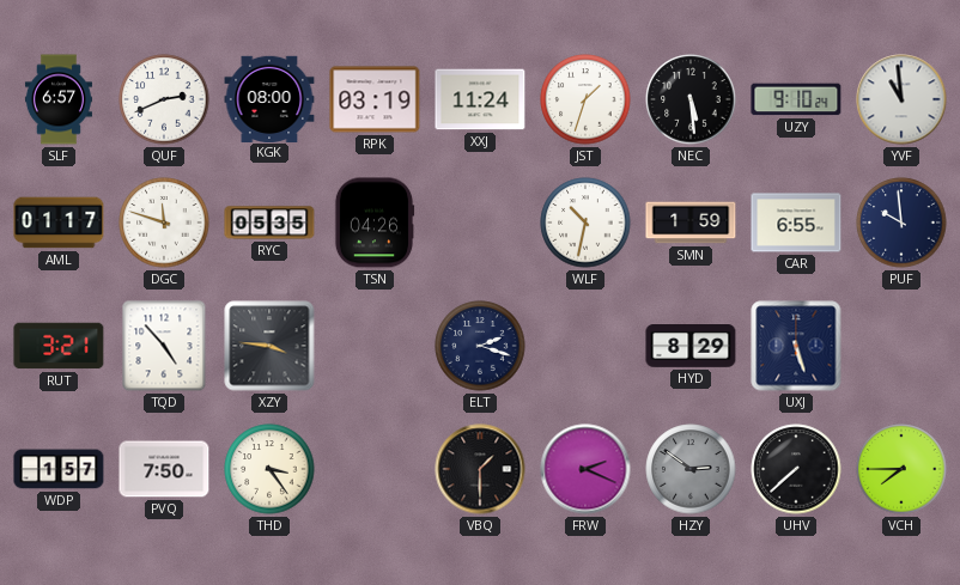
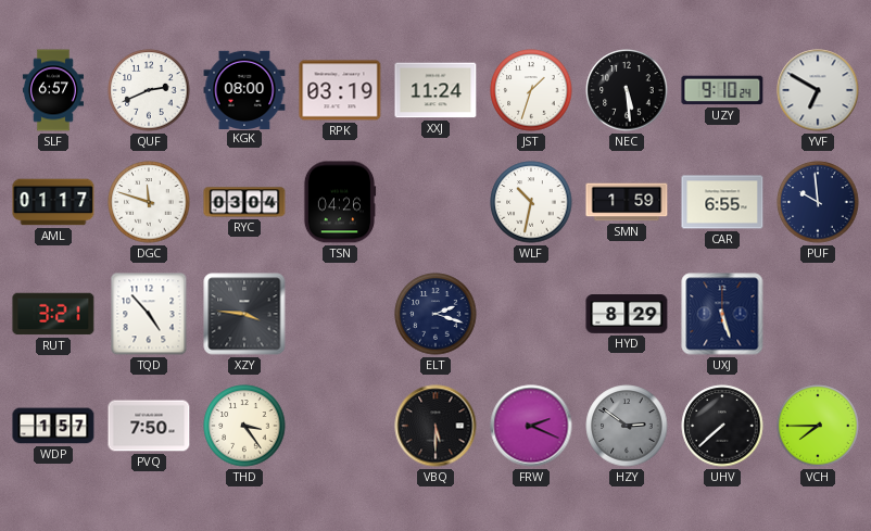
YVF: 10:59 -> 6:50
RYC: 05:35 -> 03:04
VBQ: 1:30 -> 5:30
